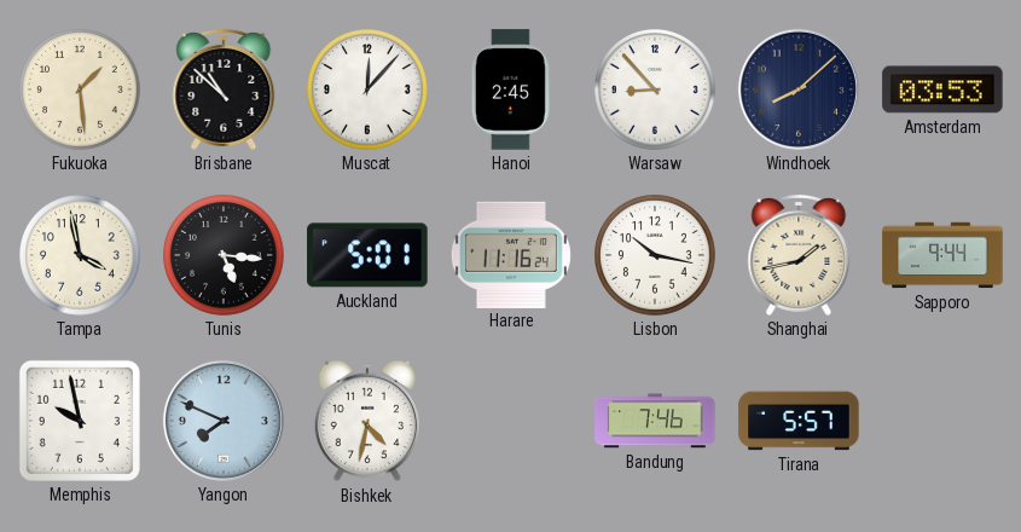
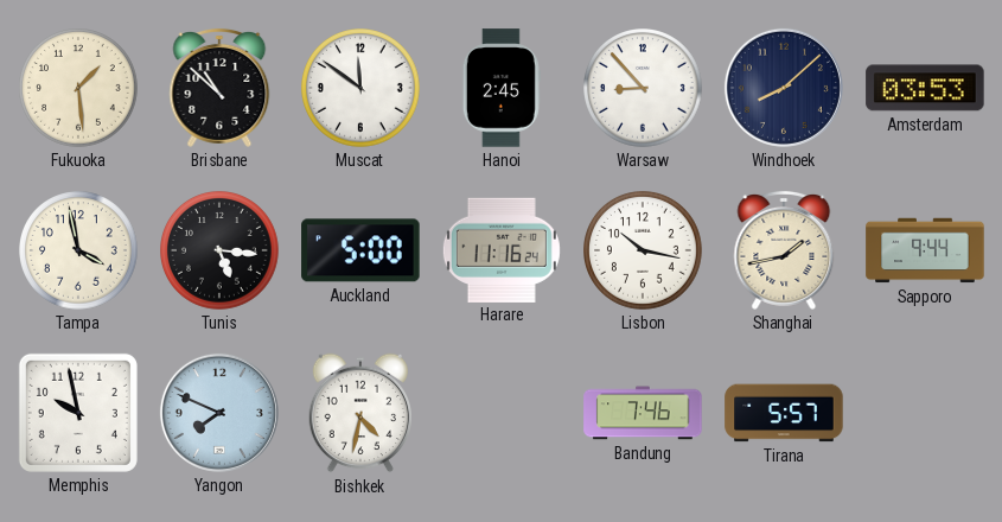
Muscat: 12:07 -> 11:51
Auckland: 5:01 -> 5:00
